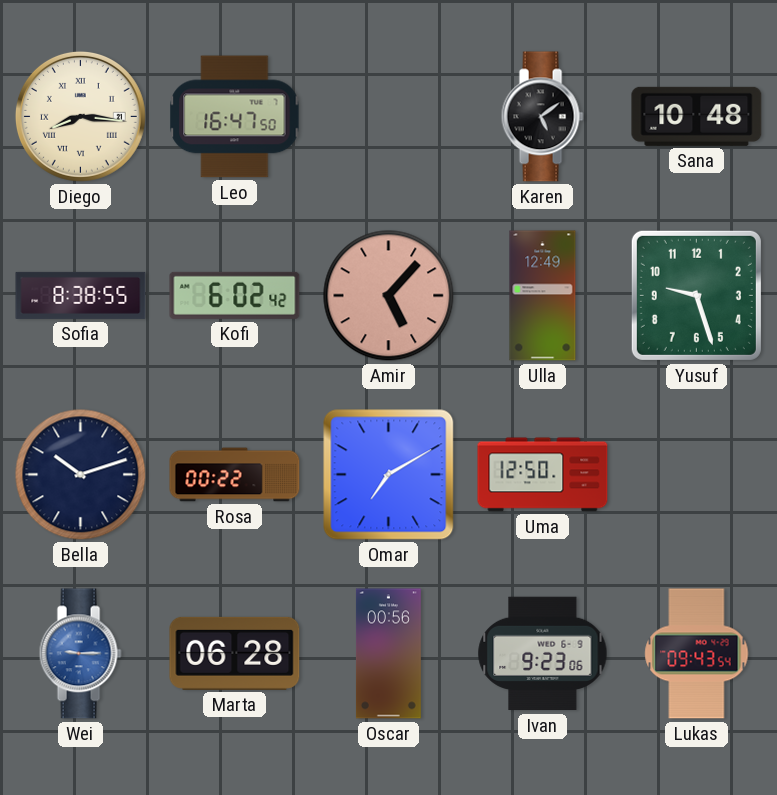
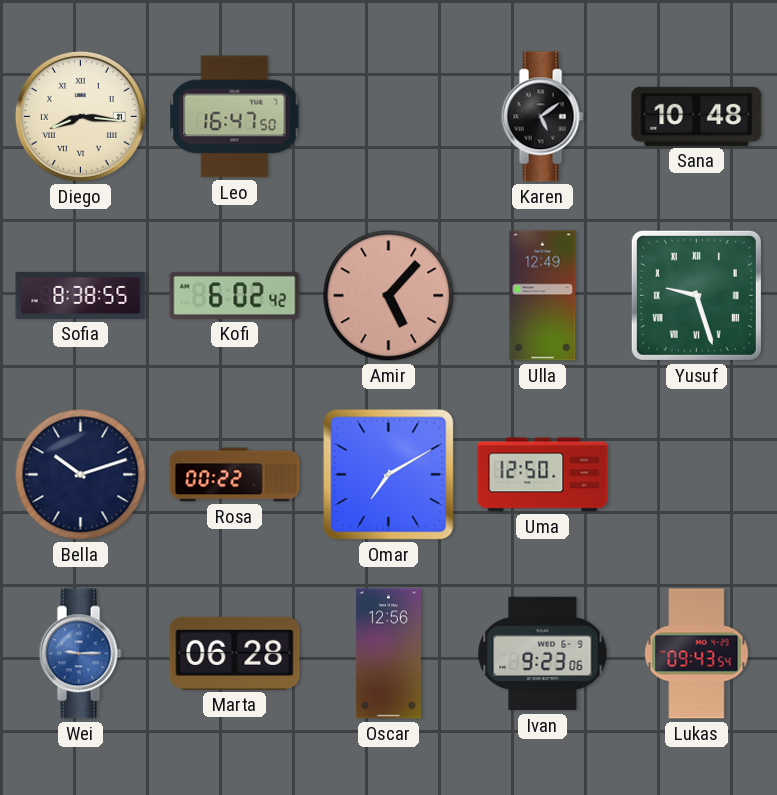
Yusuf numerals: Arabic -> Roman
Oscar: 00:56 -> 12:56
